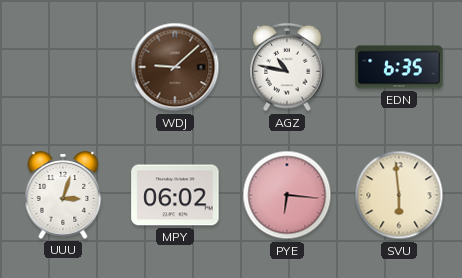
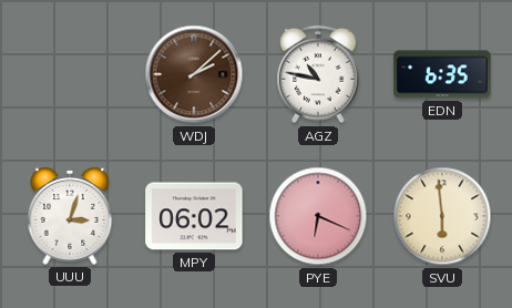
WDJ: 9:08 -> 2:08
PYE: 6:16 -> 6:19
